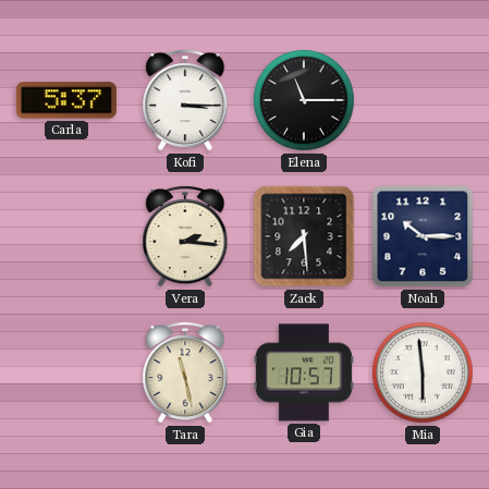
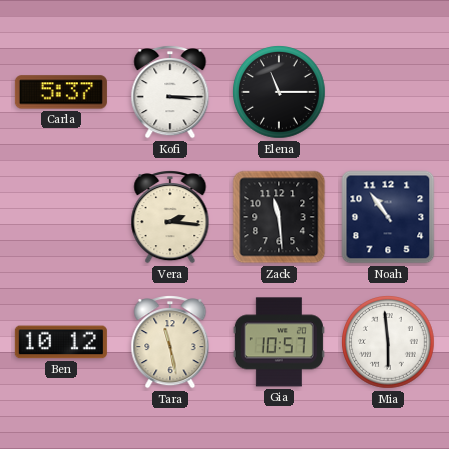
Zack: 7:29 -> 11:29
Noah: 10:15 -> 10:54
Ben: none -> 10:12
